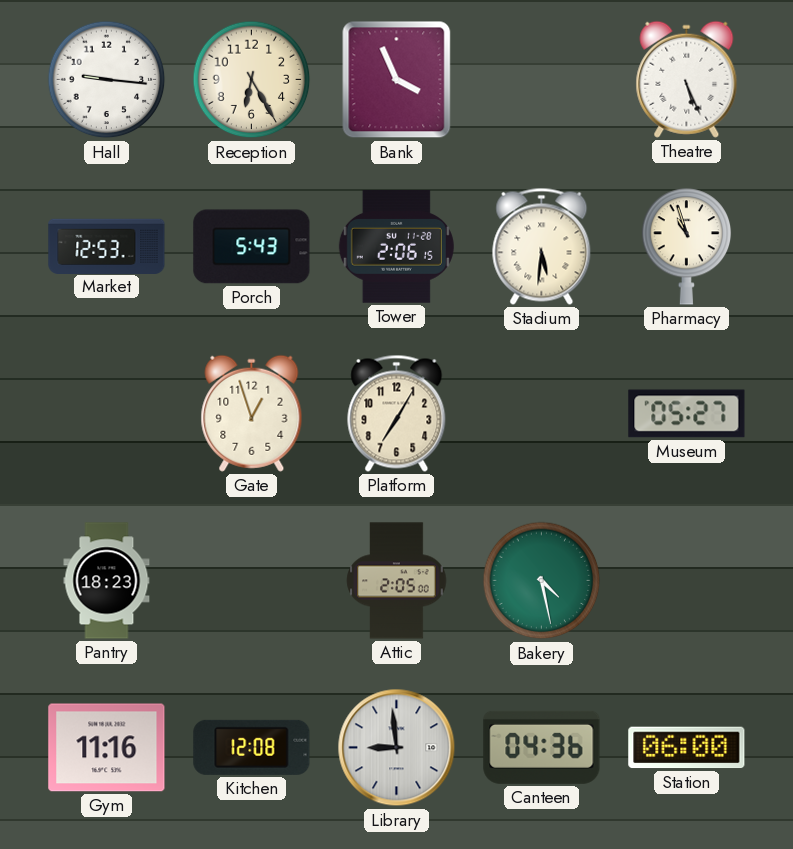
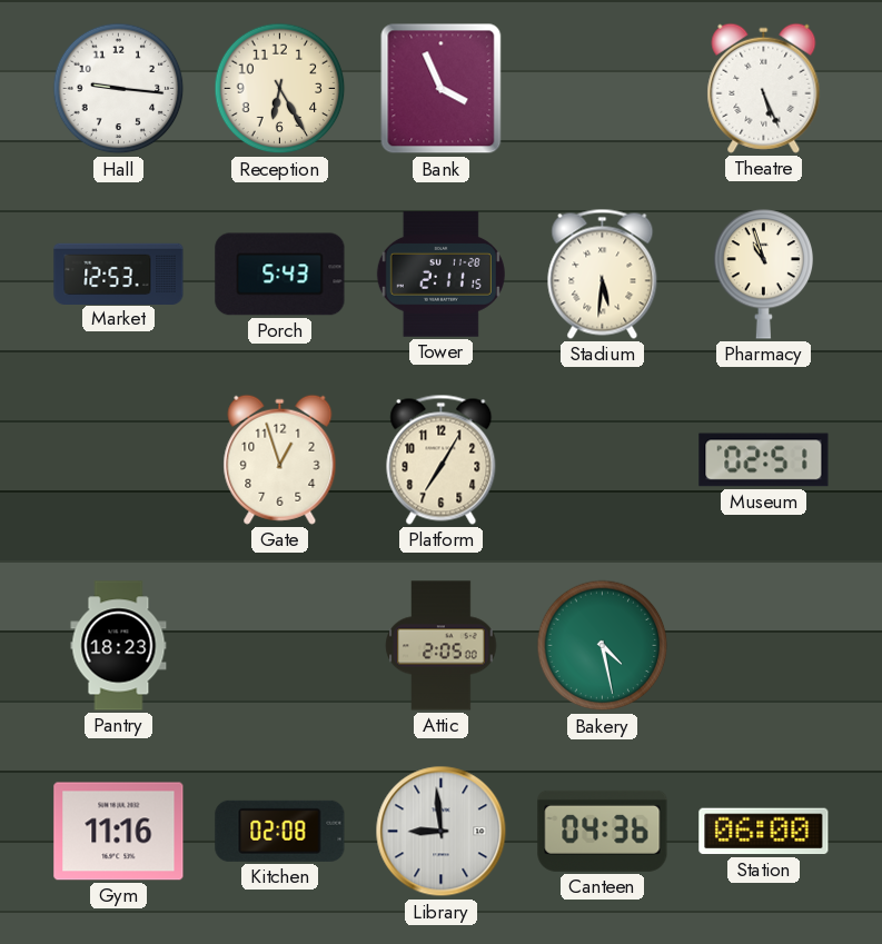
Tower: 2:06 -> 2:11
Museum: 05:27 -> 02:51
Kitchen: 12:08 -> 02:08
